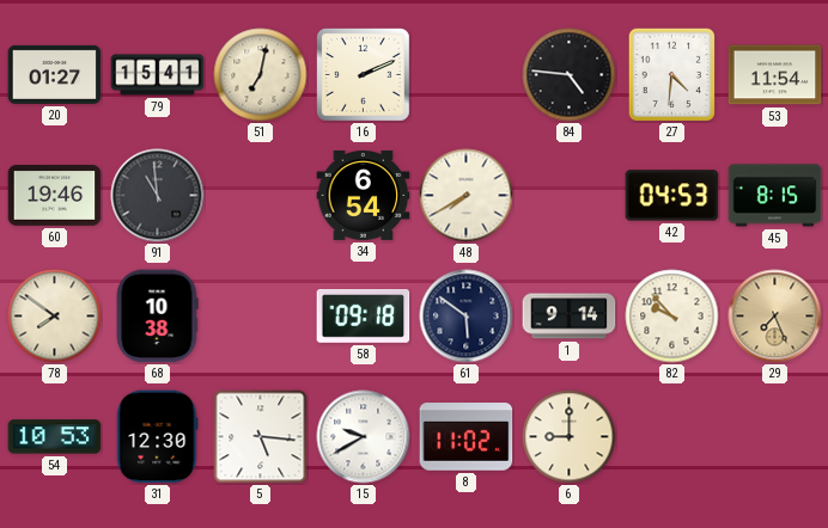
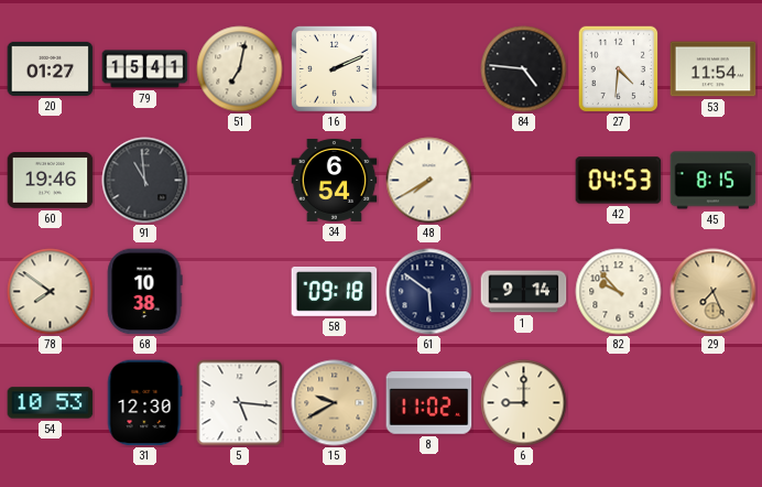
15 dial: white -> champagne
